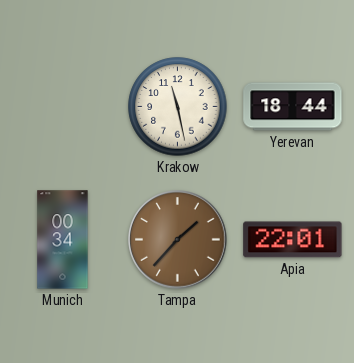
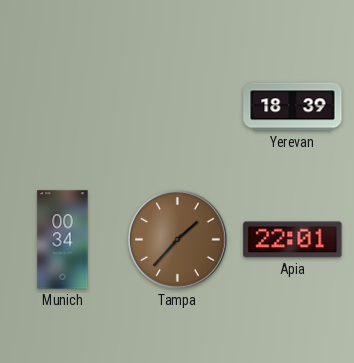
Krakow: 11:28 -> none
Yerevan: 18:44 -> 18:39
